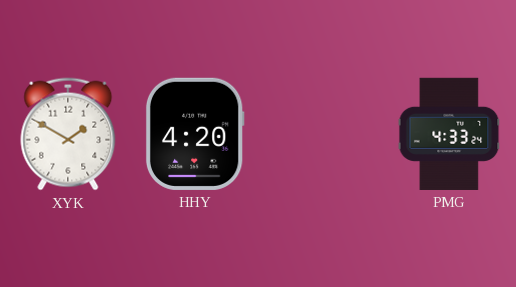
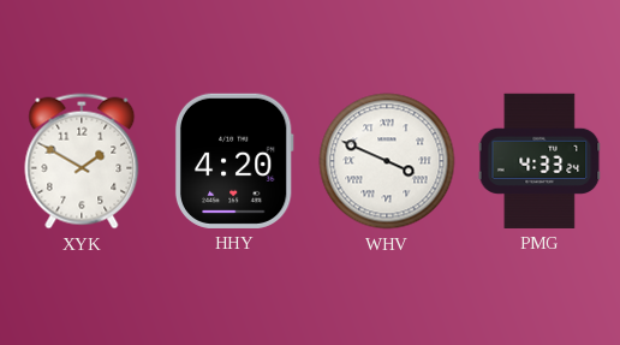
WHV: none -> 3:49
